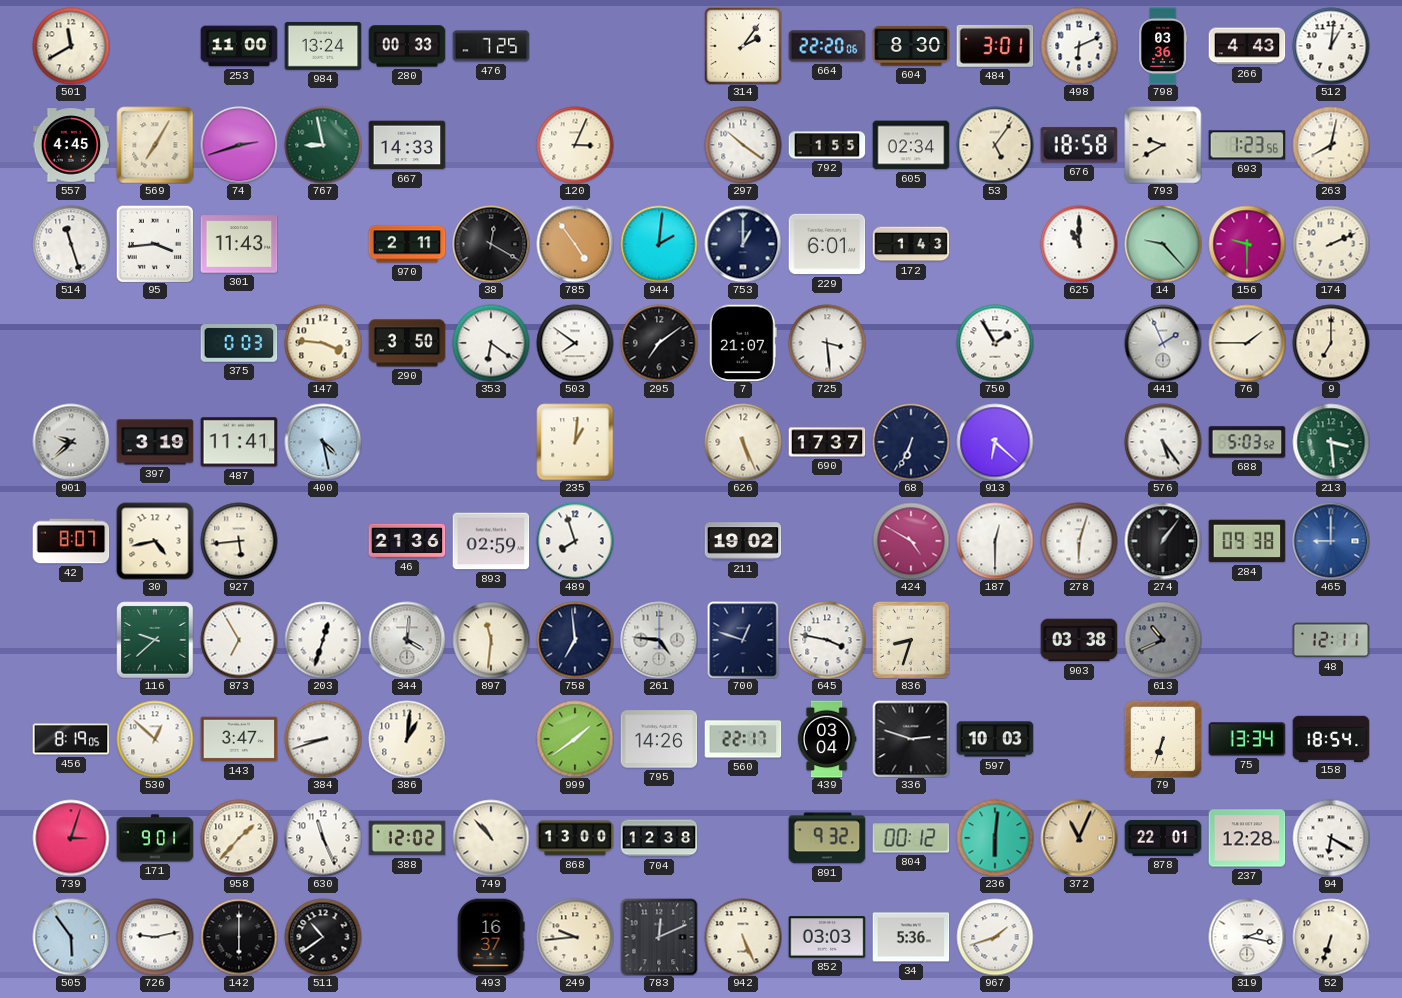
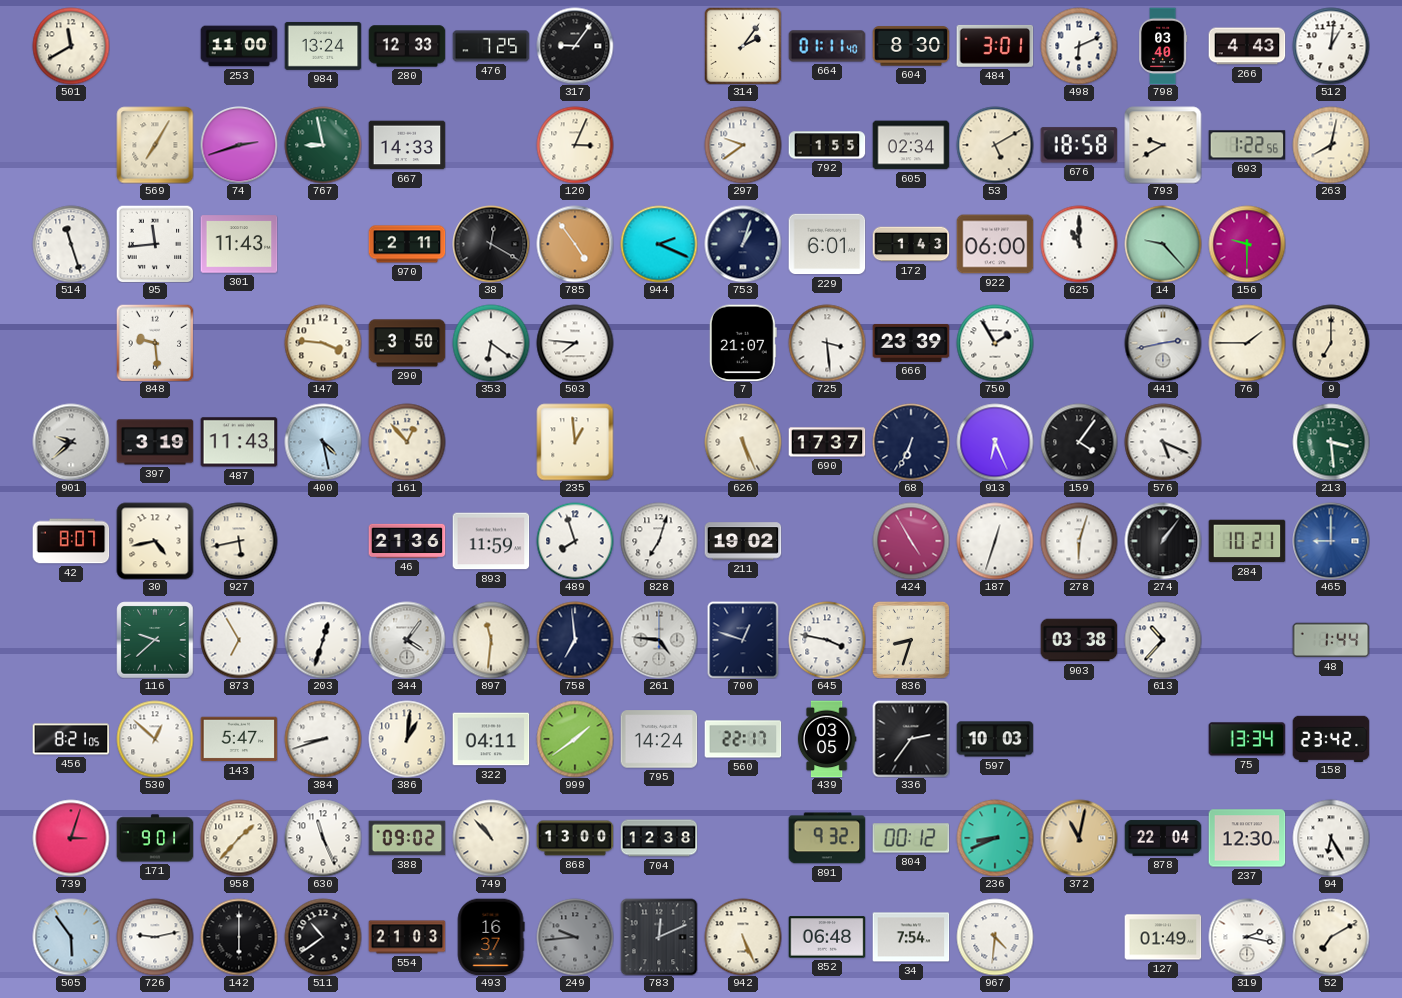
280: 00:33 -> 12:33
317: none -> 9:06
664: 22:20 -> 01:11
798: 03:36 -> 03:40
557: 4:45 -> none
297: 10:21 -> 9:39
53: 5:06 -> 5:10
693: 1:23 -> 1:22
95: 3:44 -> 11:44
944: 2:01 -> 2:19
753: 1:00 -> 1:03
922: none -> 06:00
174: 2:11 -> none
848: none -> 9:29
375: 0:03 -> none
503: 7:51 -> 7:46
295: 7:09 -> none
666: none -> 23:39
441: 1:56 -> 2:43
487: 11:41 -> 11:43
161: none -> 12:53
235: 1:01 -> 12:59
913: 6:22 -> 6:26
159: none -> 4:06
576: 5:24 -> 5:19
688: 5:03 -> none
927: 5:44 -> 5:43
893: 02:59 -> 11:59
828: none -> 7:03
424: 4:50 -> 4:55
187: 12:30 -> 12:33
284: 09:38 -> 10:21
344: 4:01 -> 4:06
613: 10:41 -> 10:37
613 dial: grey -> white
48: 12:11 -> 1:44
456: 8:19 -> 8:21
143: 3:47 -> 5:47
322: none -> 04:11
795: 14:26 -> 14:24
439: 03:04 -> 03:05
336: 2:48 -> 2:36
79: 6:33 -> none
158: 18:54 -> 23:42
388: 12:02 -> 09:02
236: 6:01 -> 8:41
372: 11:04 -> 11:02
878: 22:01 -> 22:04
237: 12:28 -> 12:30
94: 6:20 -> 6:25
554: none -> 21:03
249 dial: cream -> grey
852: 03:03 -> 06:48
34: 5:36 -> 7:54
967: 1:42 -> 4:31
127: none -> 01:49
52: 6:33 -> 7:10
